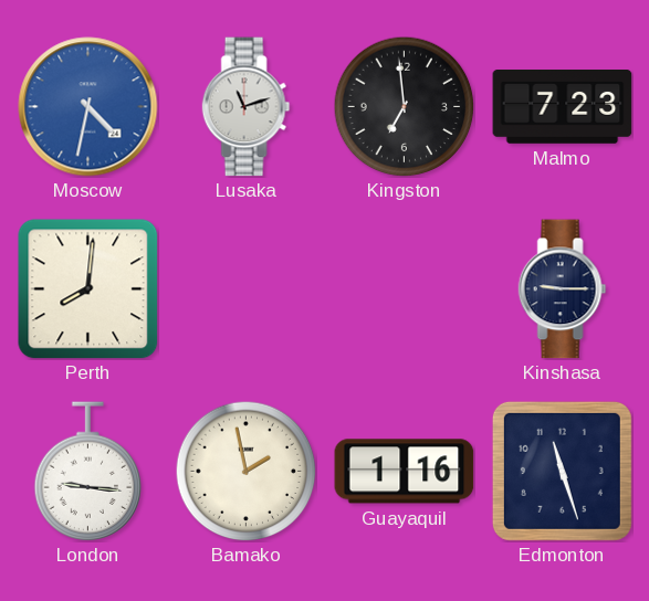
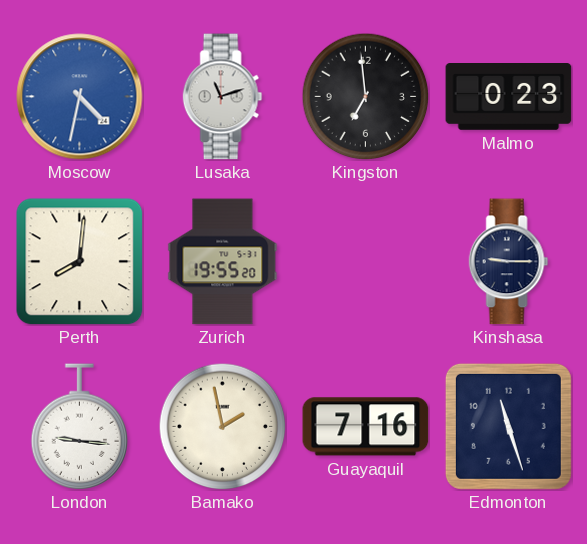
Malmo: 7:23 -> 0:23
Zurich: none -> 19:55
Guayaquil: 1:16 -> 7:16
